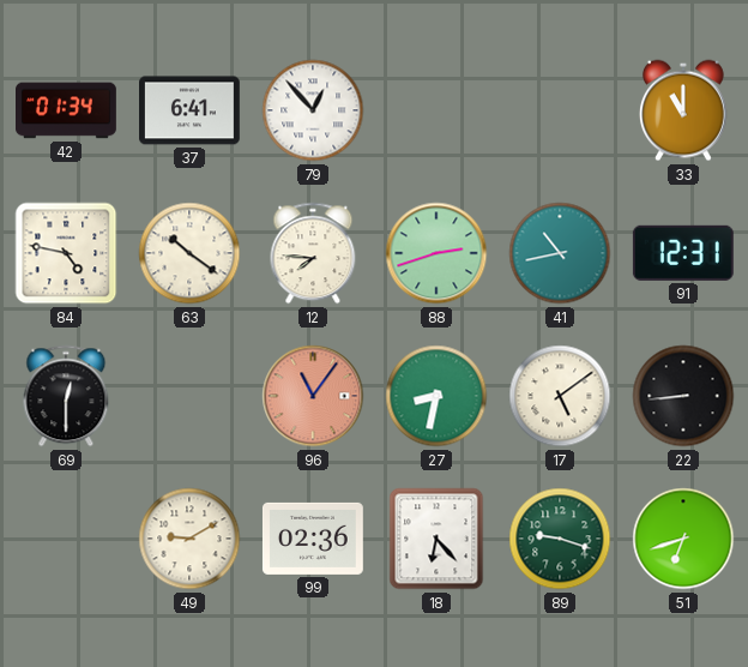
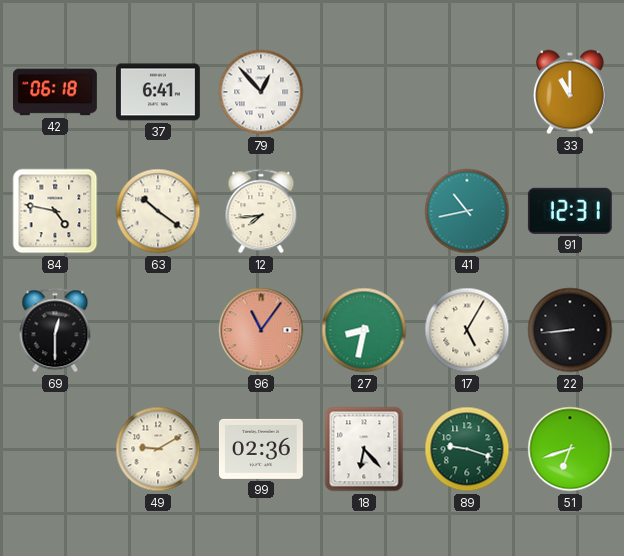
42: 01:34 -> 06:18
12: 7:46 -> 7:44
88: 2:42 -> none
17: 5:09 -> 5:05
